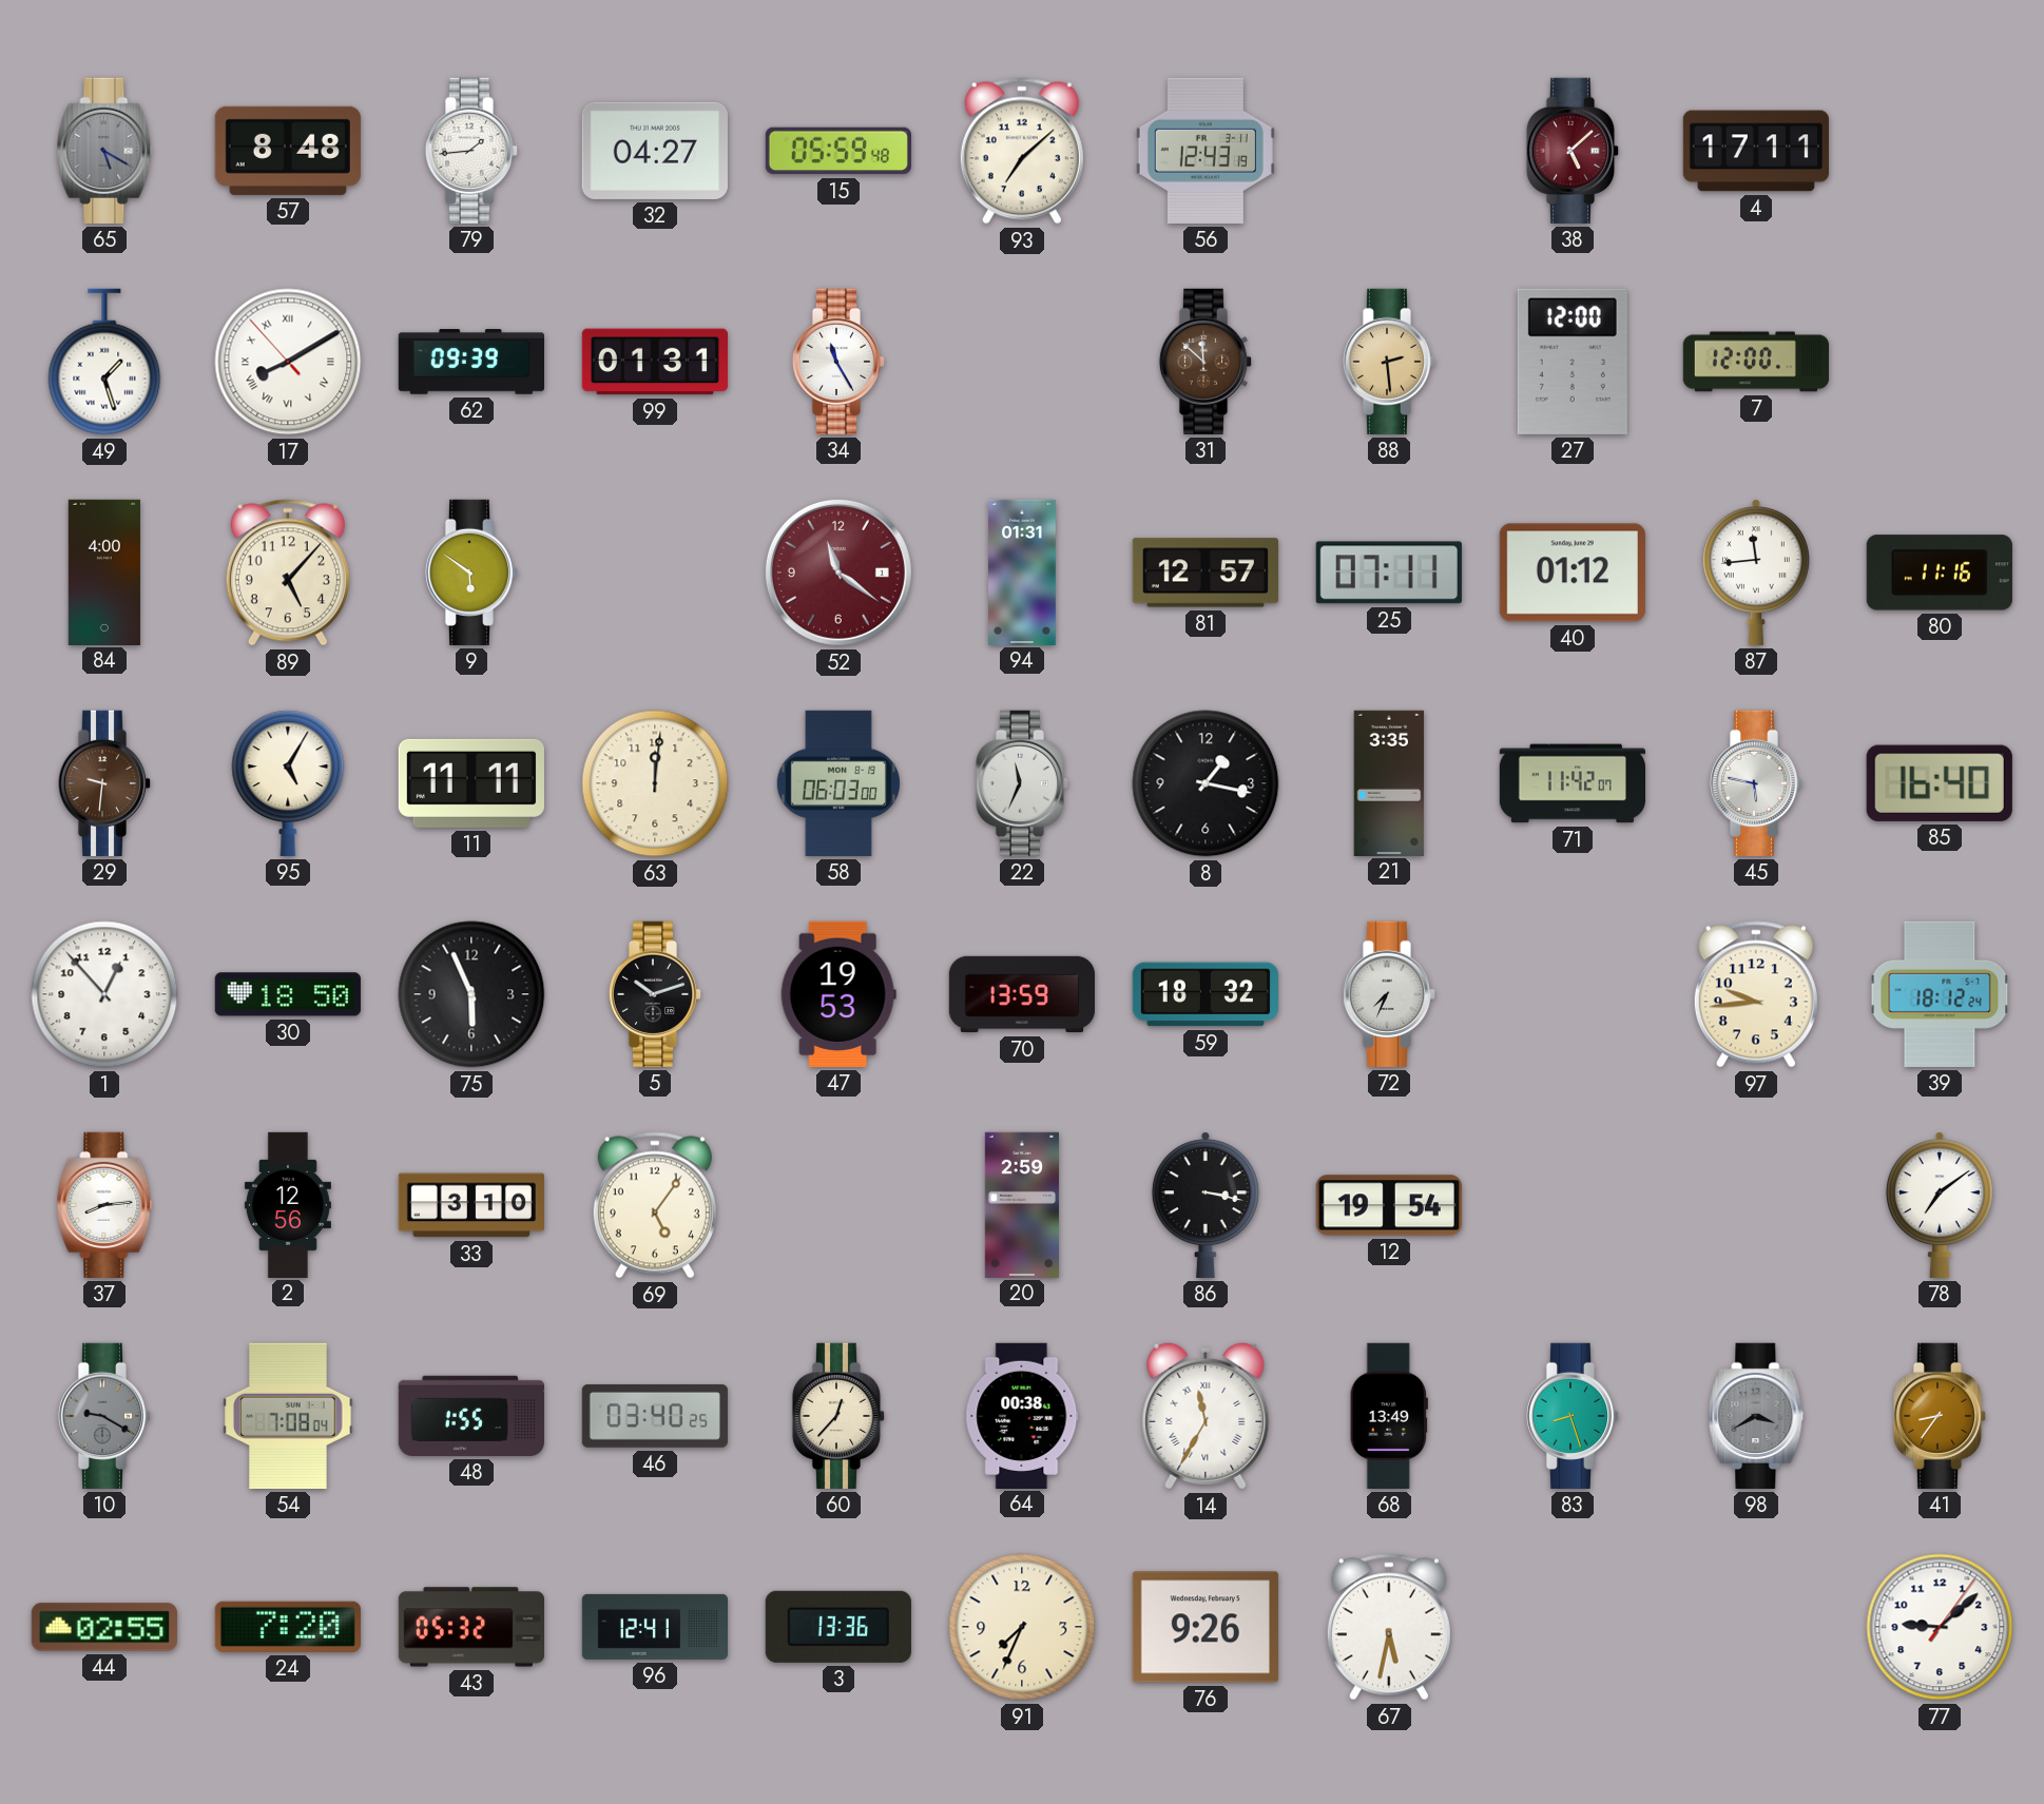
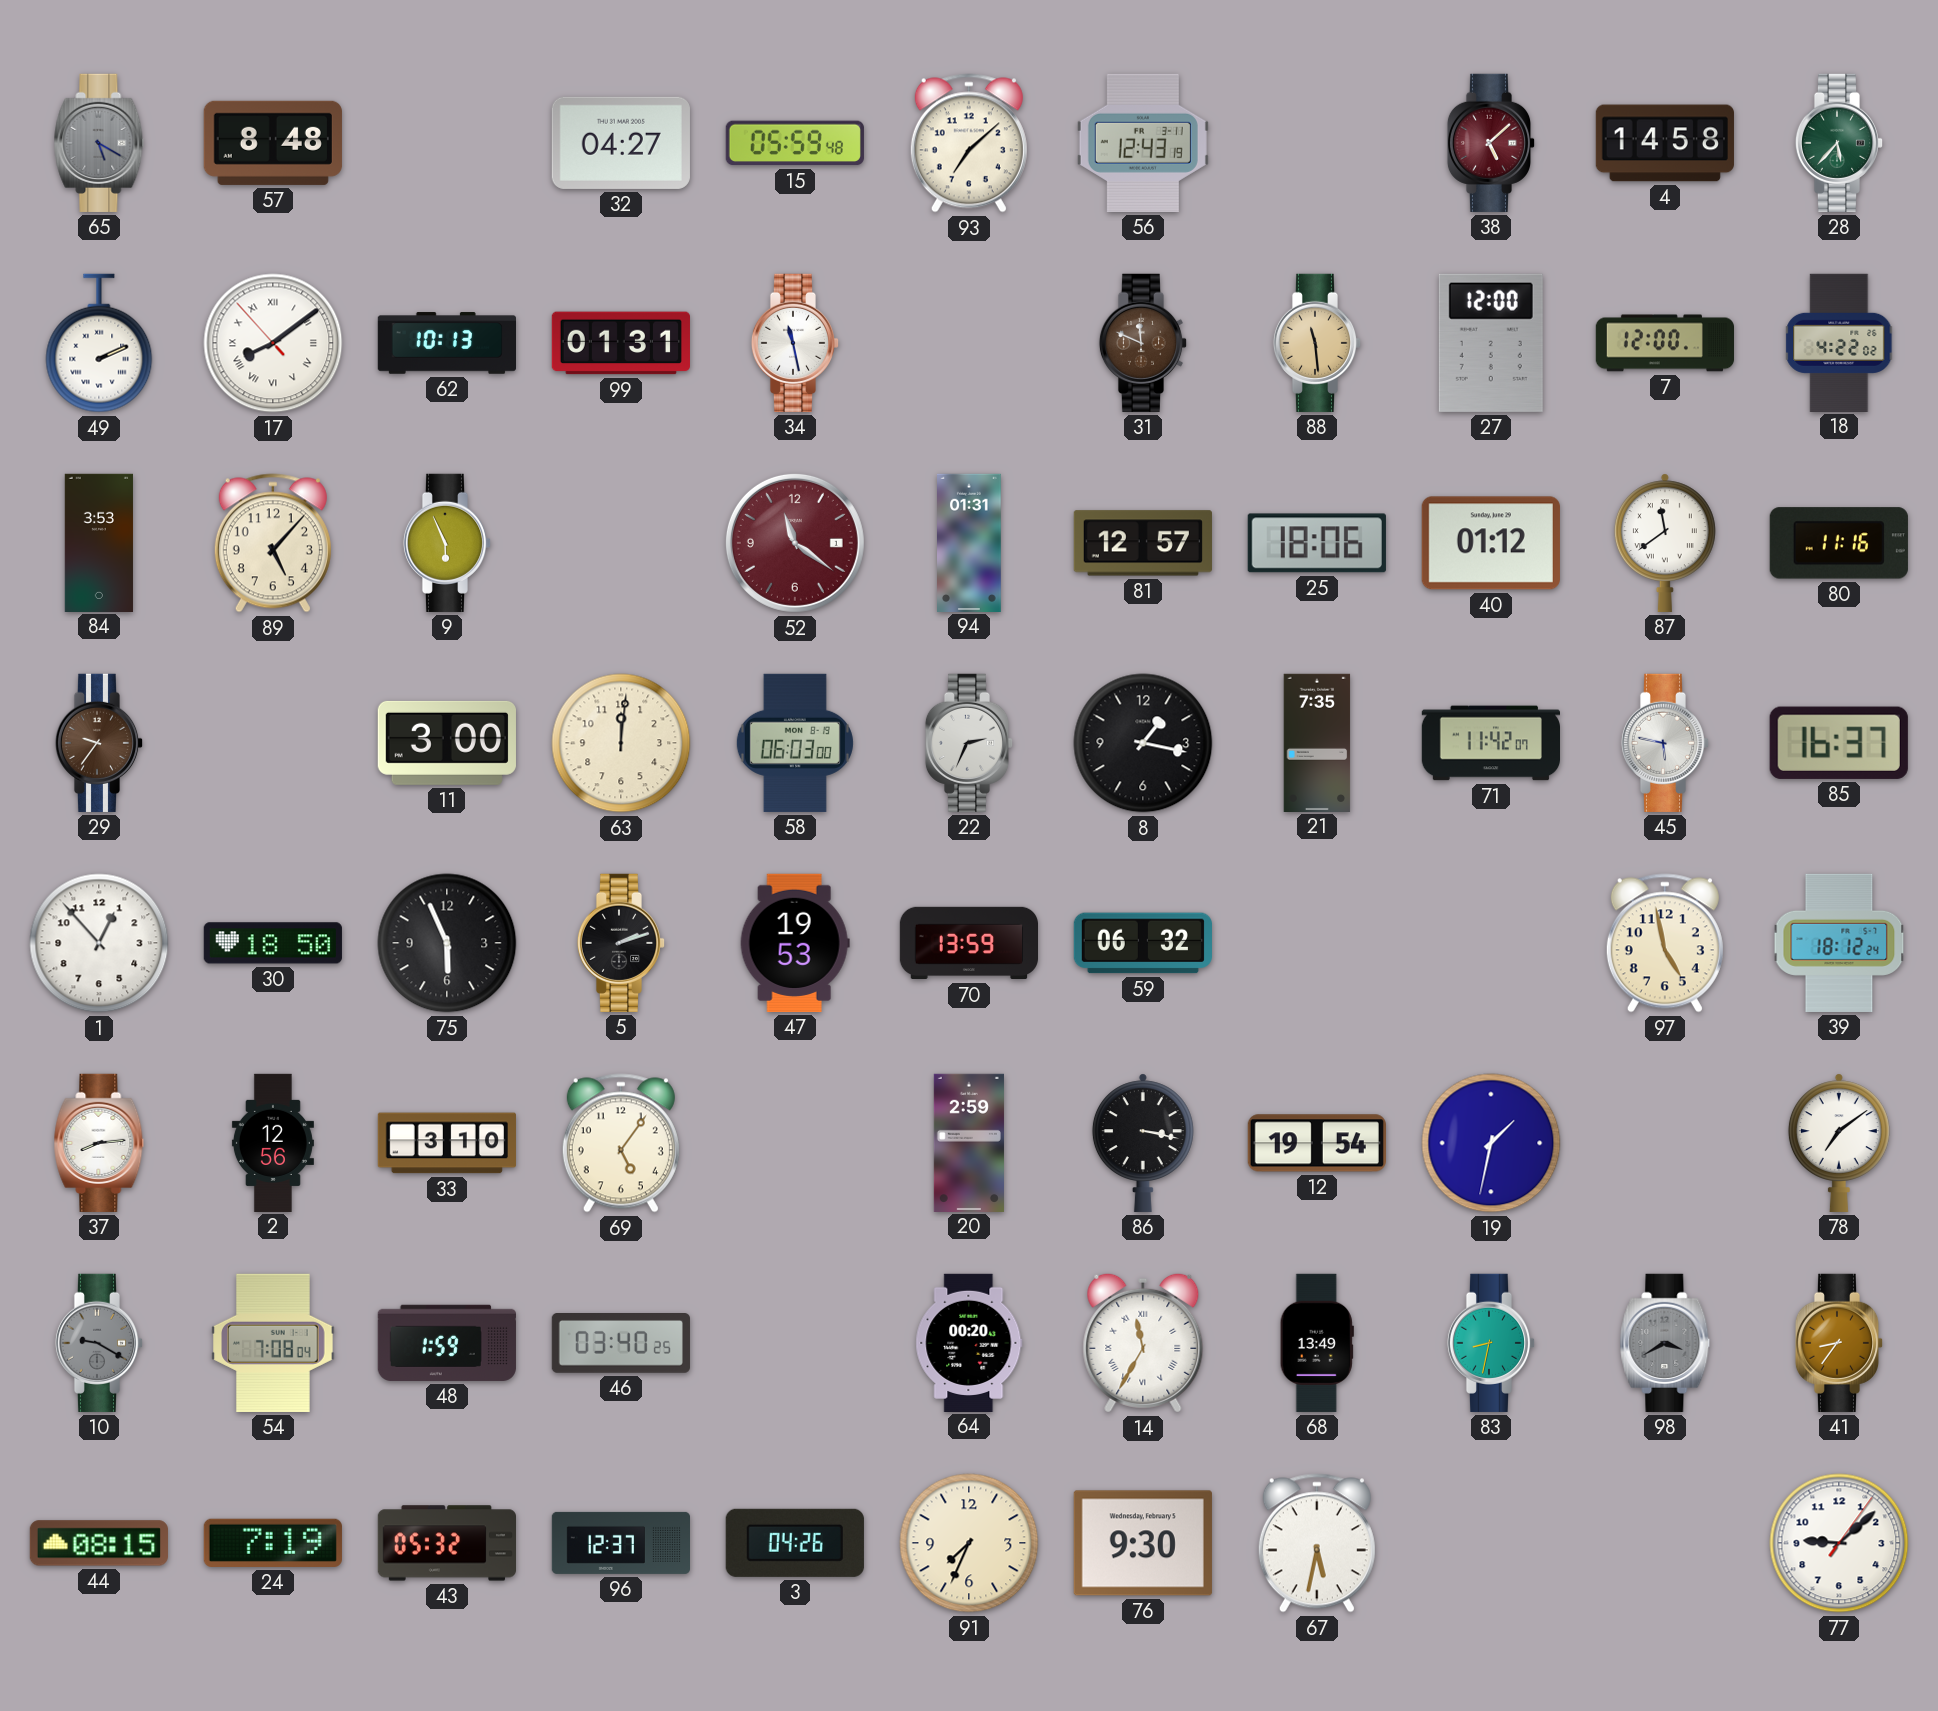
79: 1:44 -> none
4: 17:11 -> 14:58
28: none -> 5:37
49: 1:27 -> 2:11
17: 8:09 -> 8:08
62: 09:39 -> 10:13
34: 11:25 -> 11:28
31: 11:52 -> 11:49
88: 2:29 -> 11:29
18: none -> 4:22
84: 4:00 -> 3:53
9: 5:51 -> 5:56
25: 07:11 -> 18:06
87: 11:44 -> 11:39
29: 9:31 -> 9:36
95: 5:05 -> none
11: 11:11 -> 3:00
22: 11:34 -> 2:34
21: 3:35 -> 7:35
85: 16:40 -> 16:37
5: 10:12 -> 2:12
59: 18:32 -> 06:32
72: 7:34 -> none
97: 9:44 -> 4:58
19: none -> 1:32
48: 1:55 -> 1:59
60: 12:37 -> none
64: 00:38 -> 00:20
83: 8:27 -> 8:32
44: 02:55 -> 08:15
24: 7:20 -> 7:19
96: 12:41 -> 12:37
3: 13:36 -> 04:26
76: 9:26 -> 9:30
